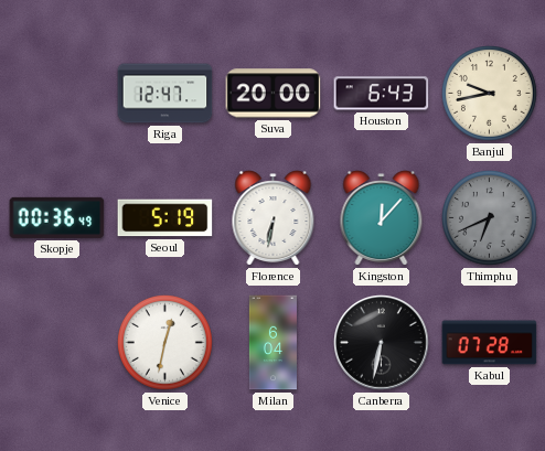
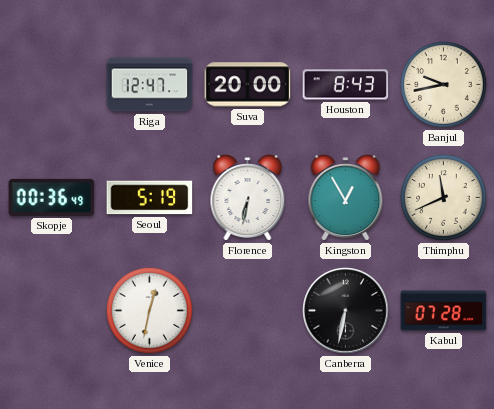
Houston: 6:43 -> 8:43
Kingston: 12:07 -> 12:55
Thimphu: 6:41 -> 11:41
Thimphu dial: grey -> cream
Milan: 6:04 -> none
